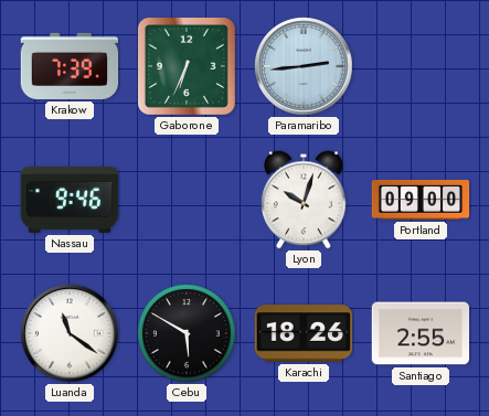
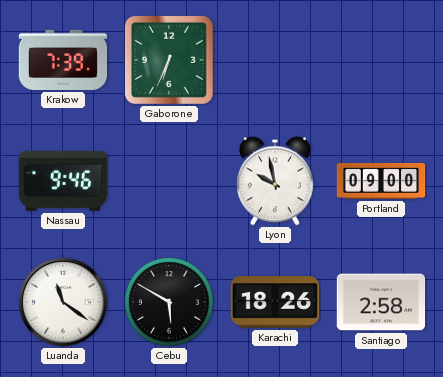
Paramaribo: 2:44 -> none
Lyon: 10:03 -> 9:58
Santiago: 2:55 -> 2:58
